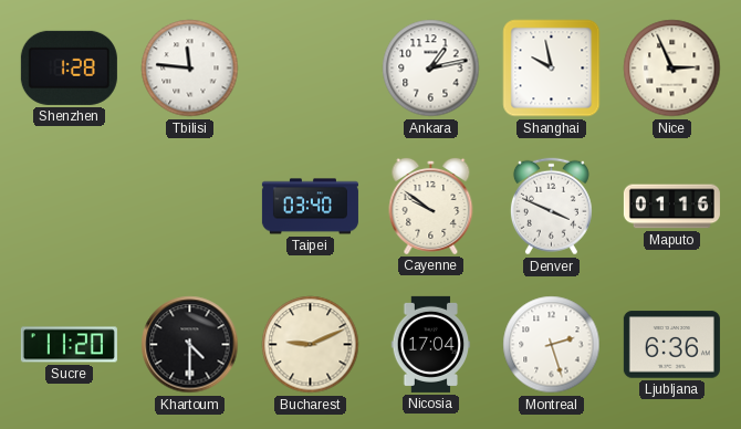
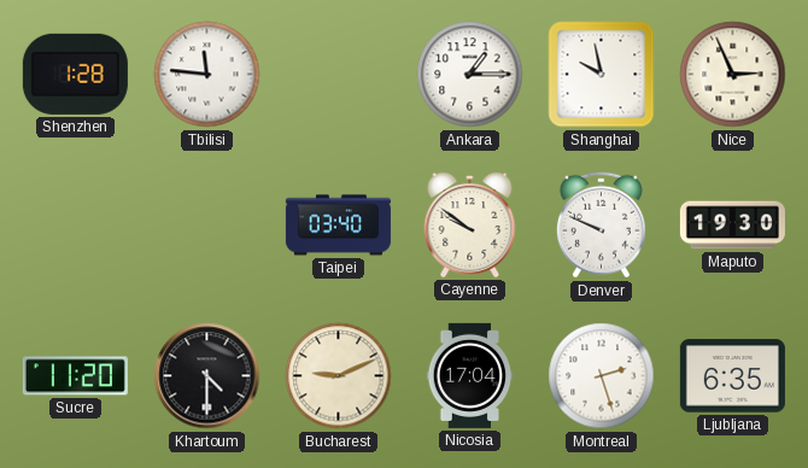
Ankara: 1:13 -> 1:15
Denver: 3:49 -> 9:49
Maputo: 01:16 -> 19:30
Ljubljana: 6:36 -> 6:35
